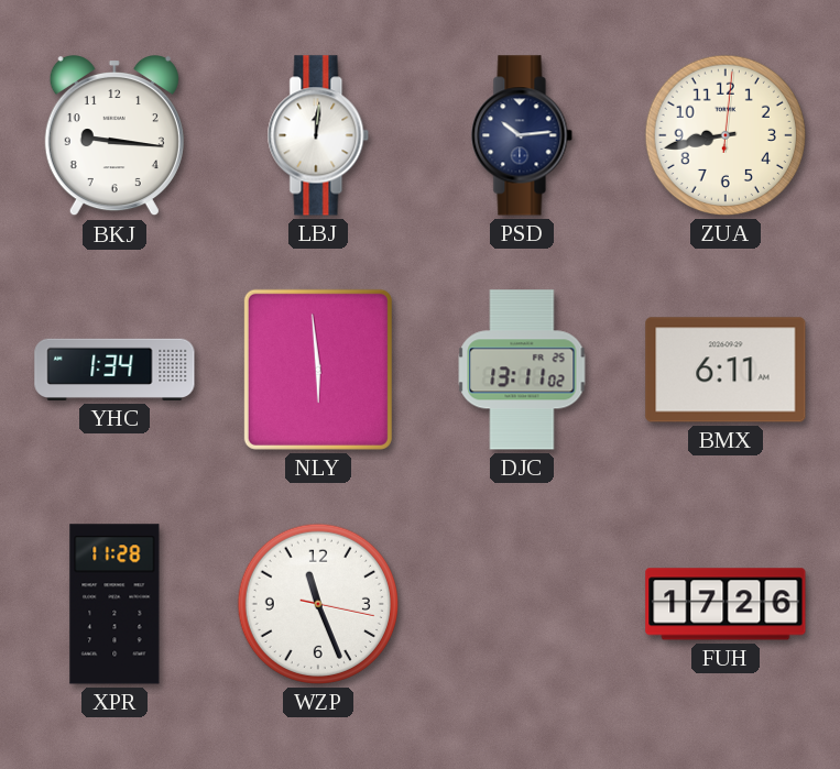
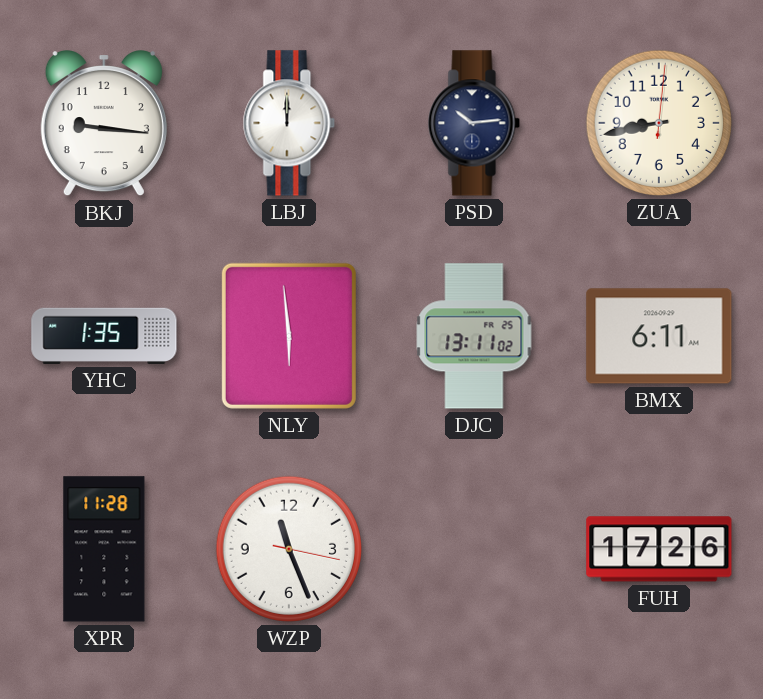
LBJ: 12:01 -> 12:00
YHC: 1:34 -> 1:35
